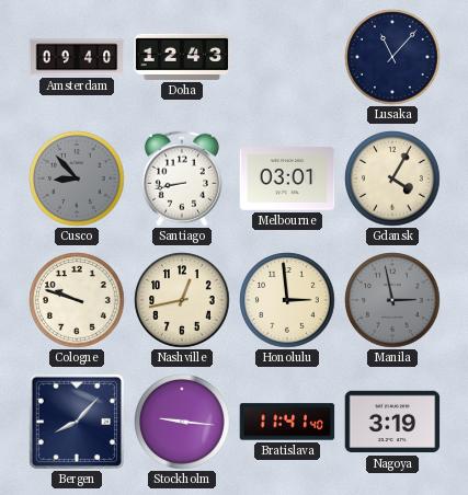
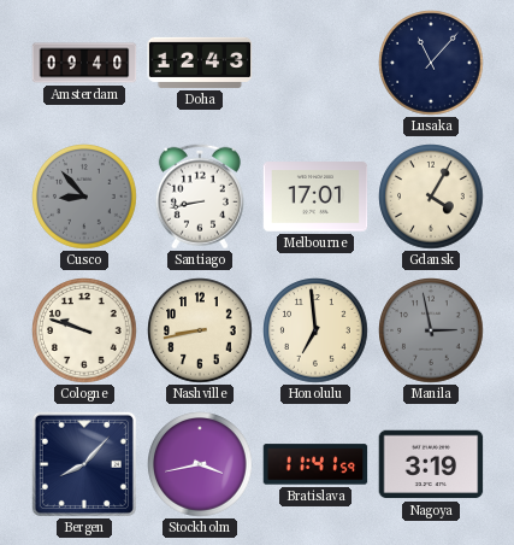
Melbourne: 03:01 -> 17:01
Nashville: 12:43 -> 8:43
Honolulu: 2:59 -> 6:59
Stockholm: 9:16 -> 3:43
Bratislava: 11:41:40 -> 11:41:59
